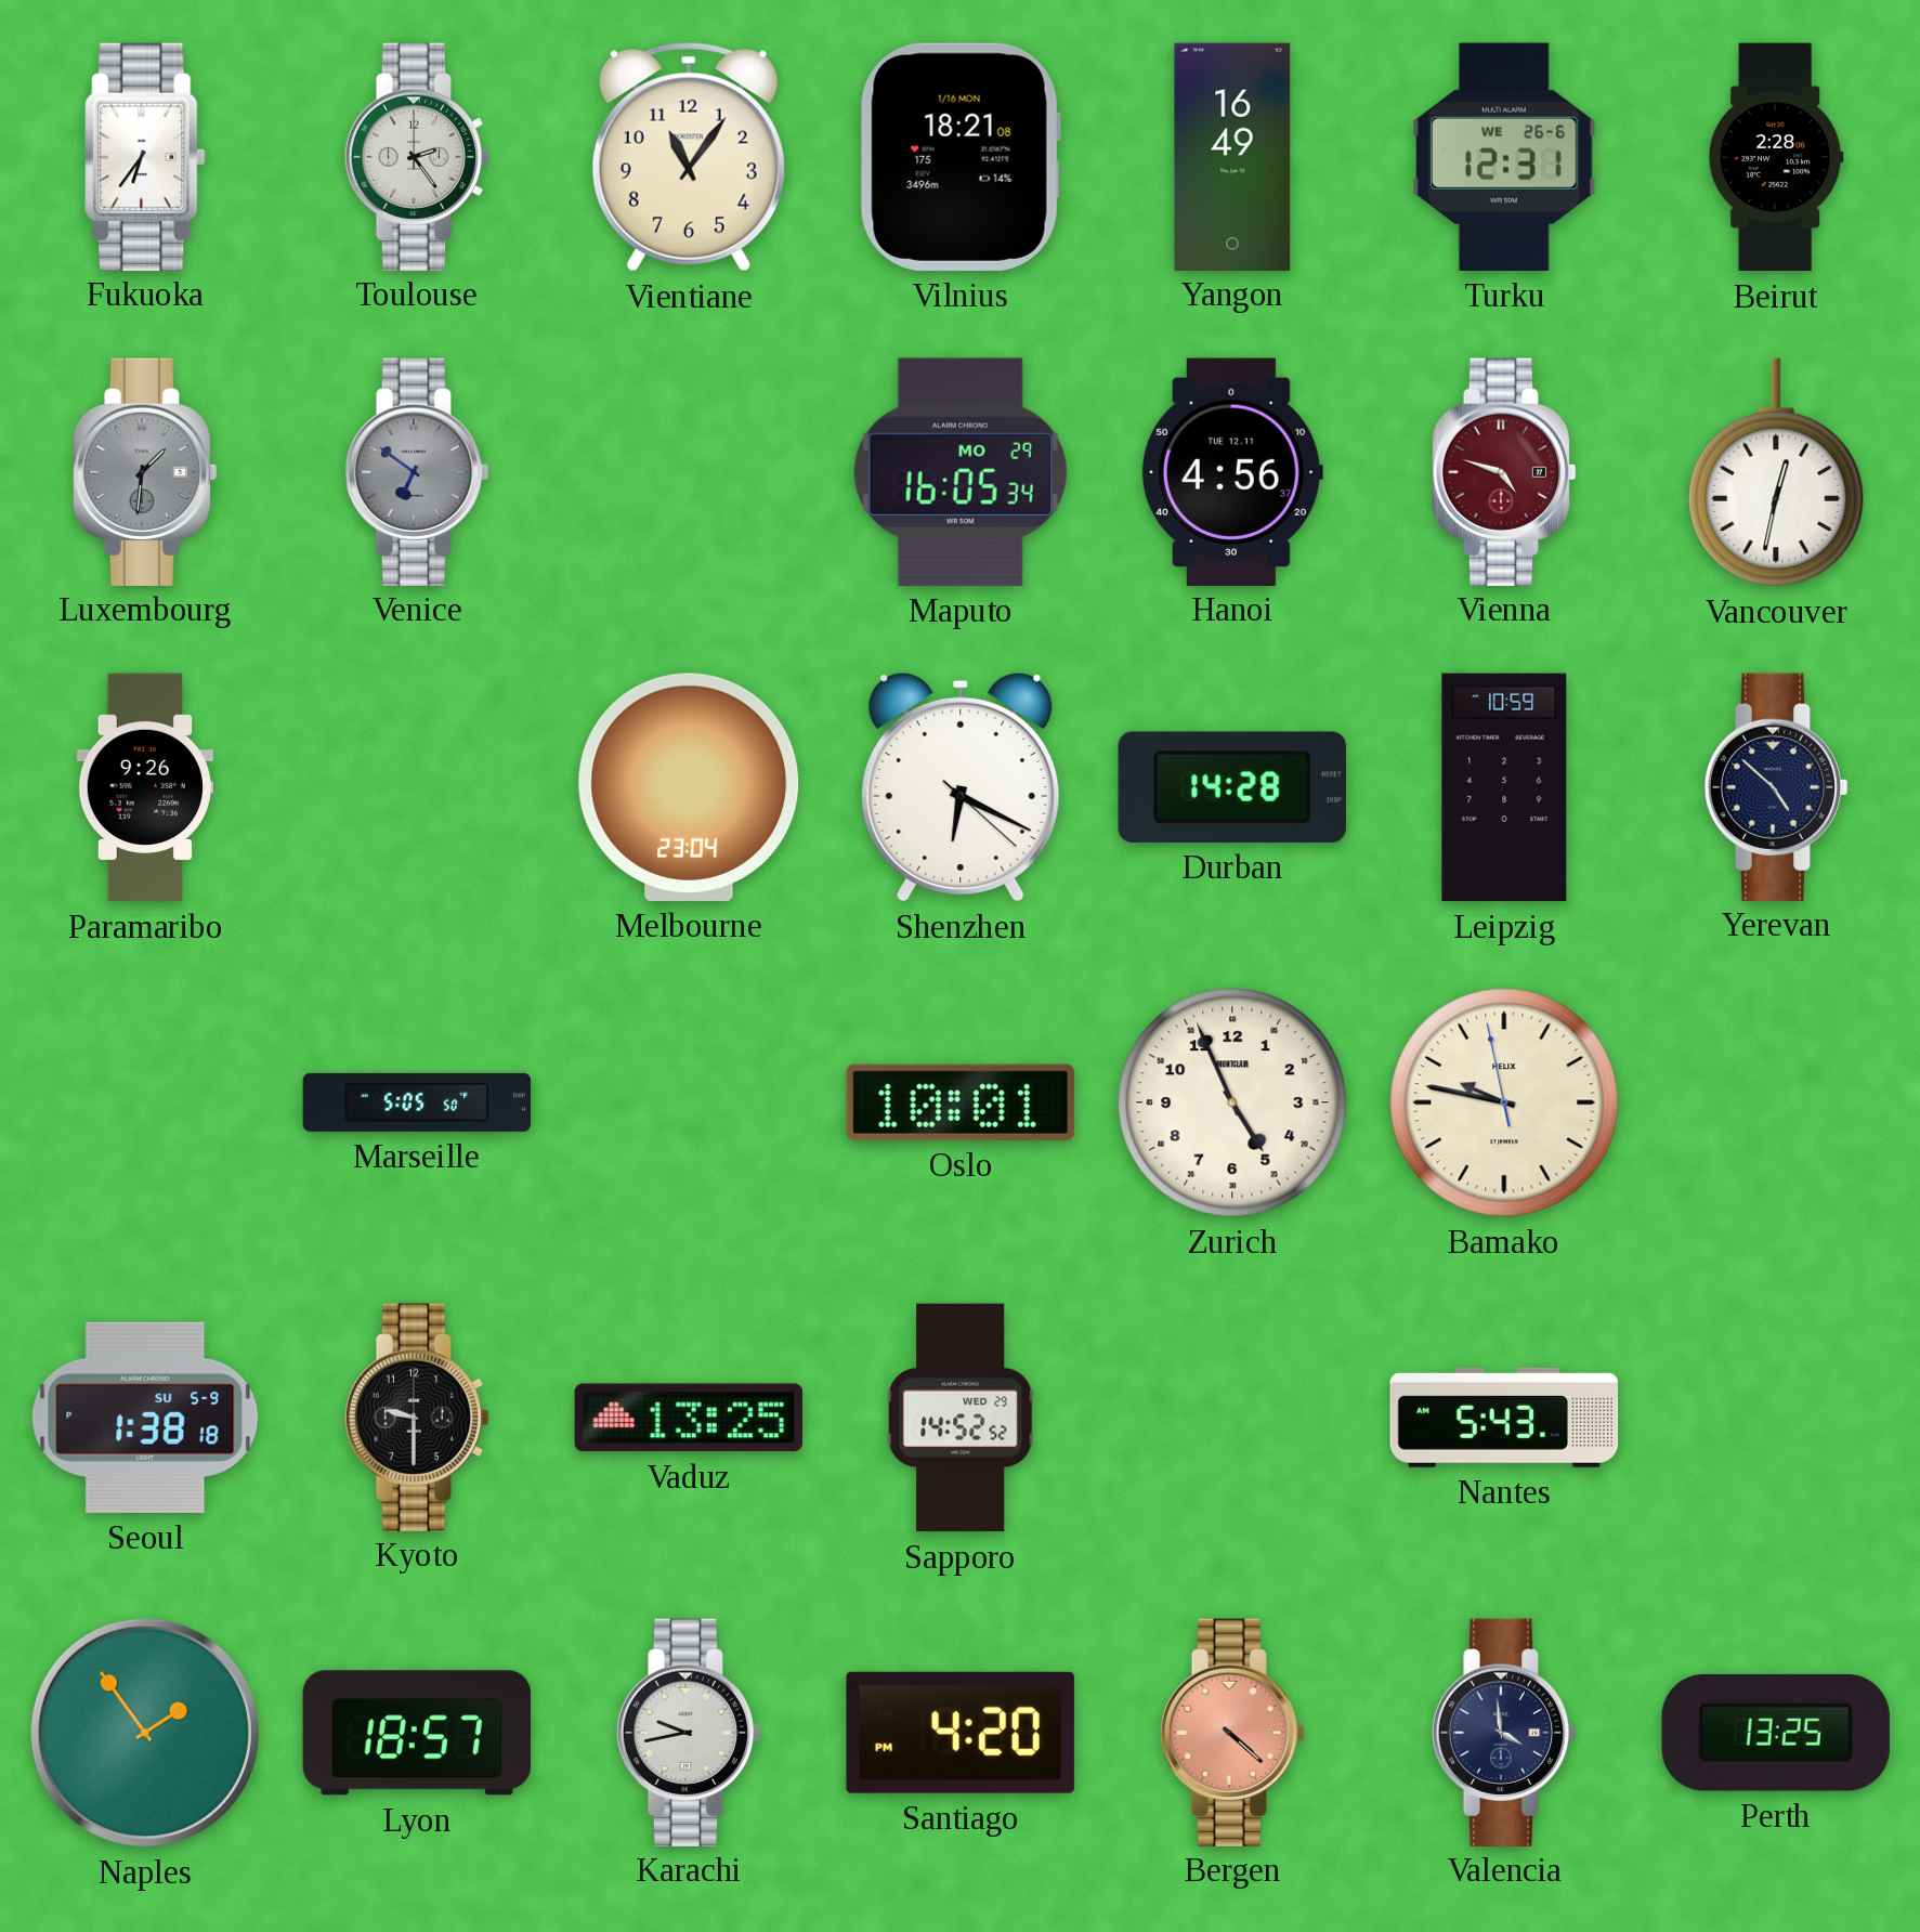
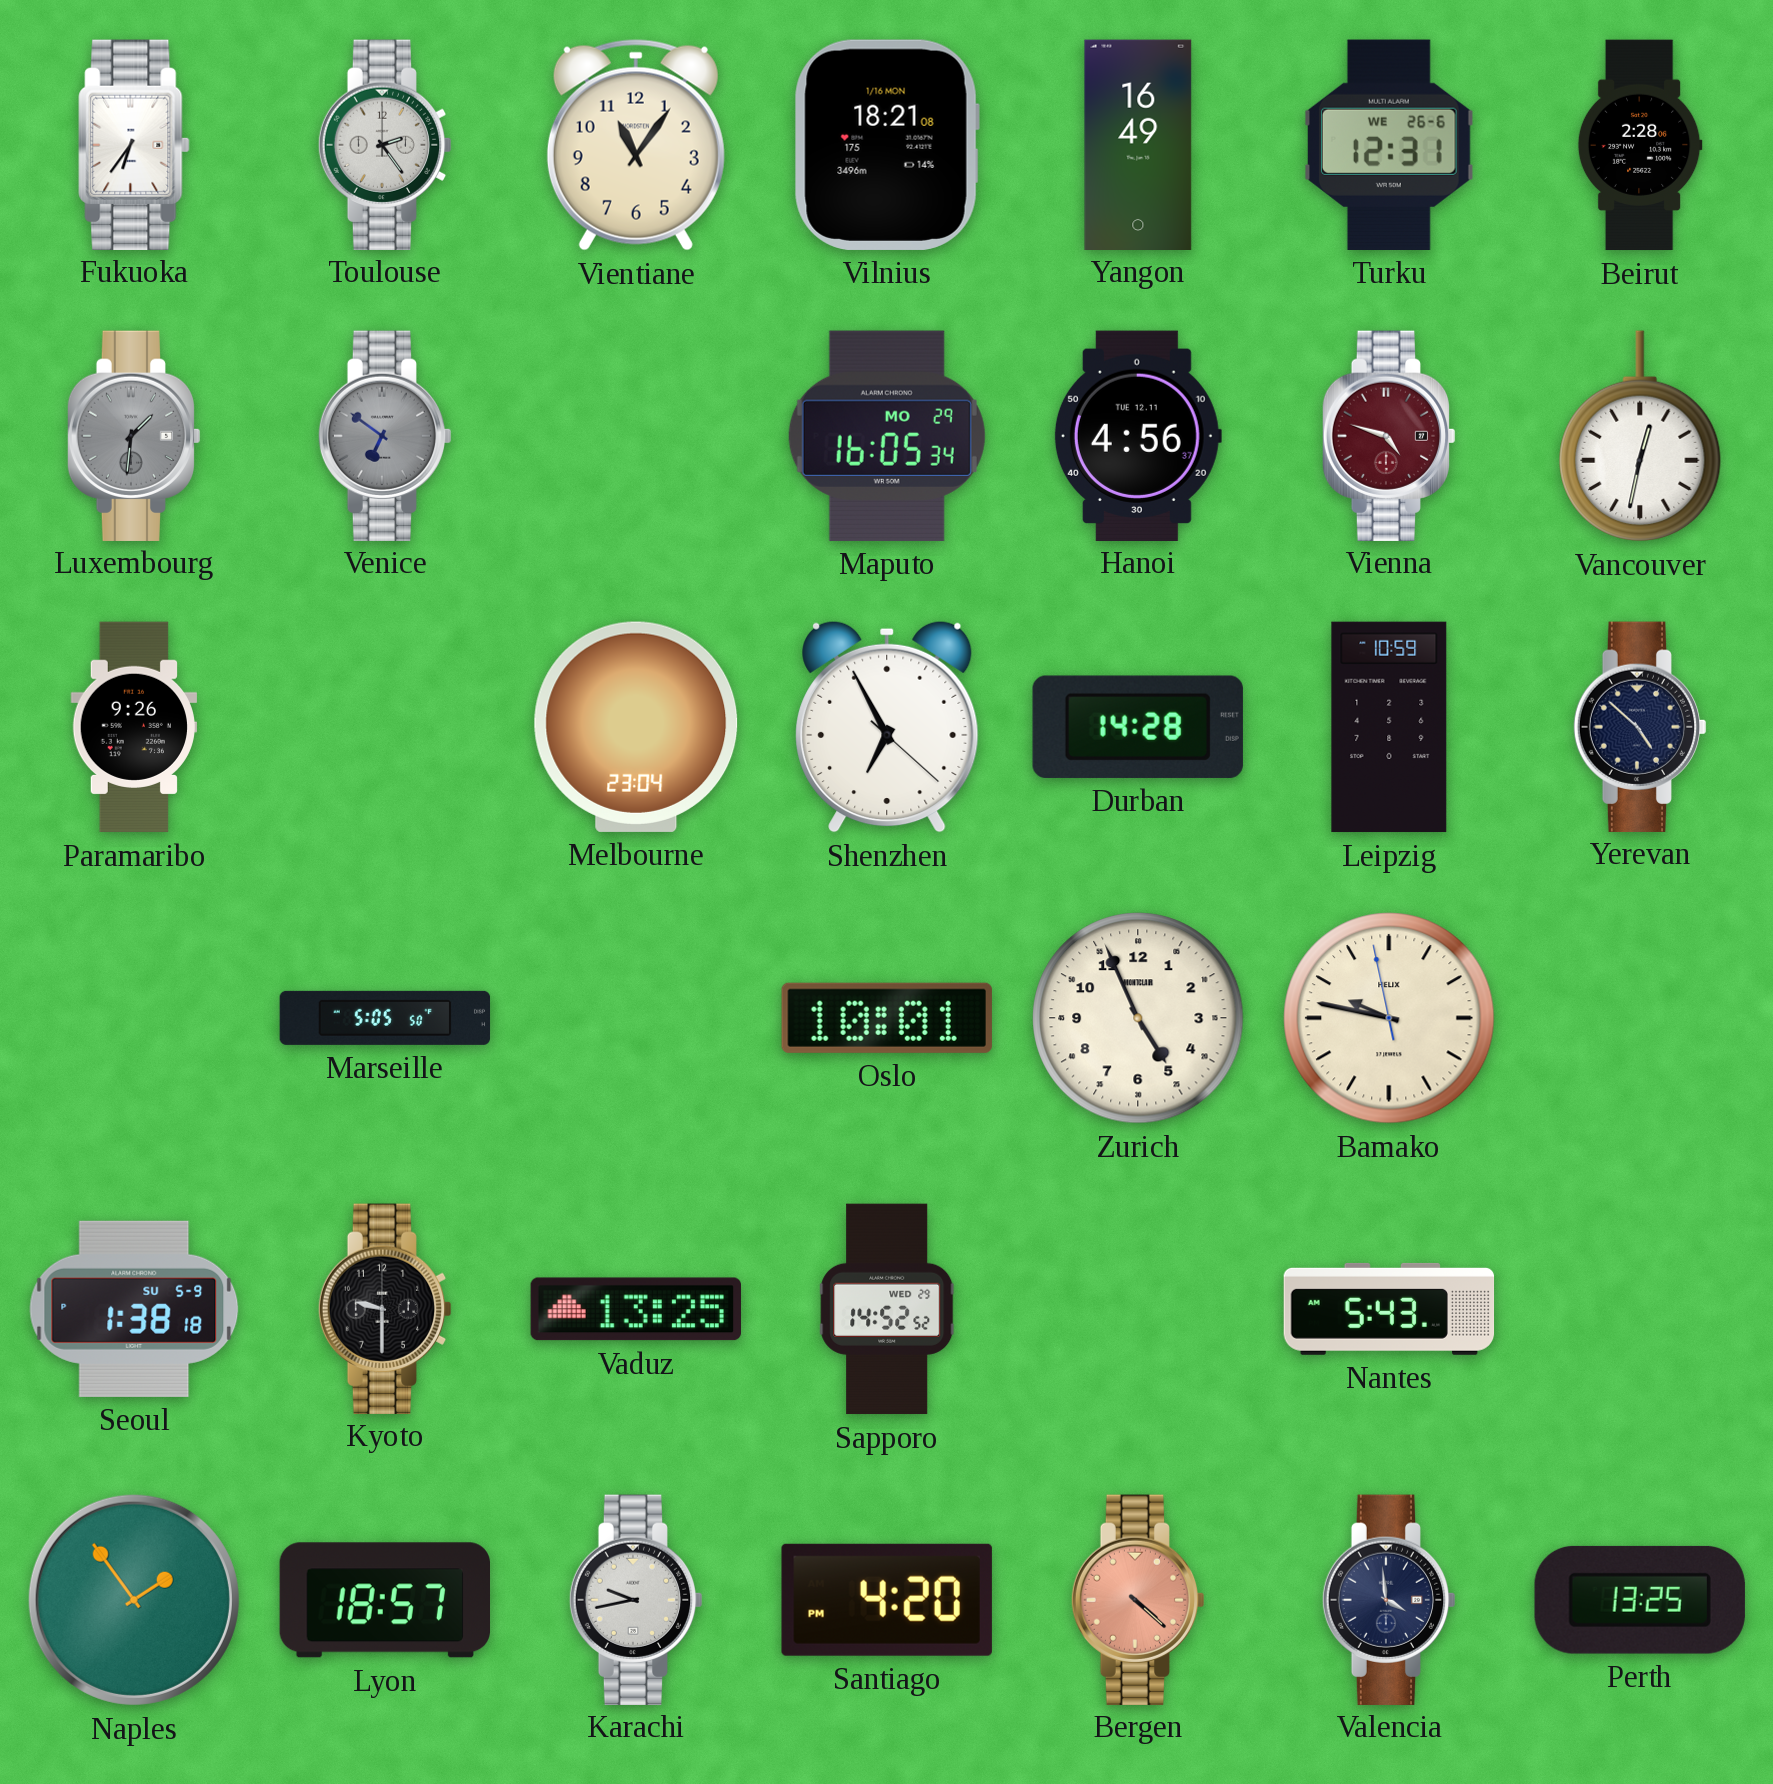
Shenzhen: 6:19 -> 6:55
